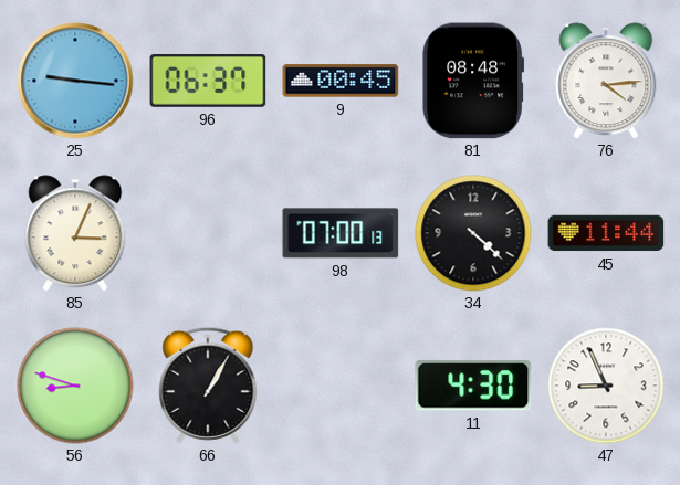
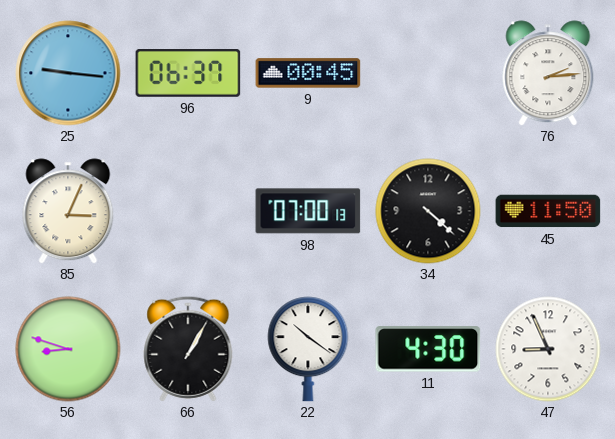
81: 08:48 -> none
76: 4:14 -> 2:14
45: 11:44 -> 11:50
22: none -> 10:21
